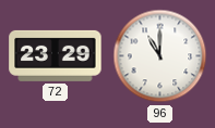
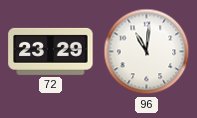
96: 11:00 -> 11:01
